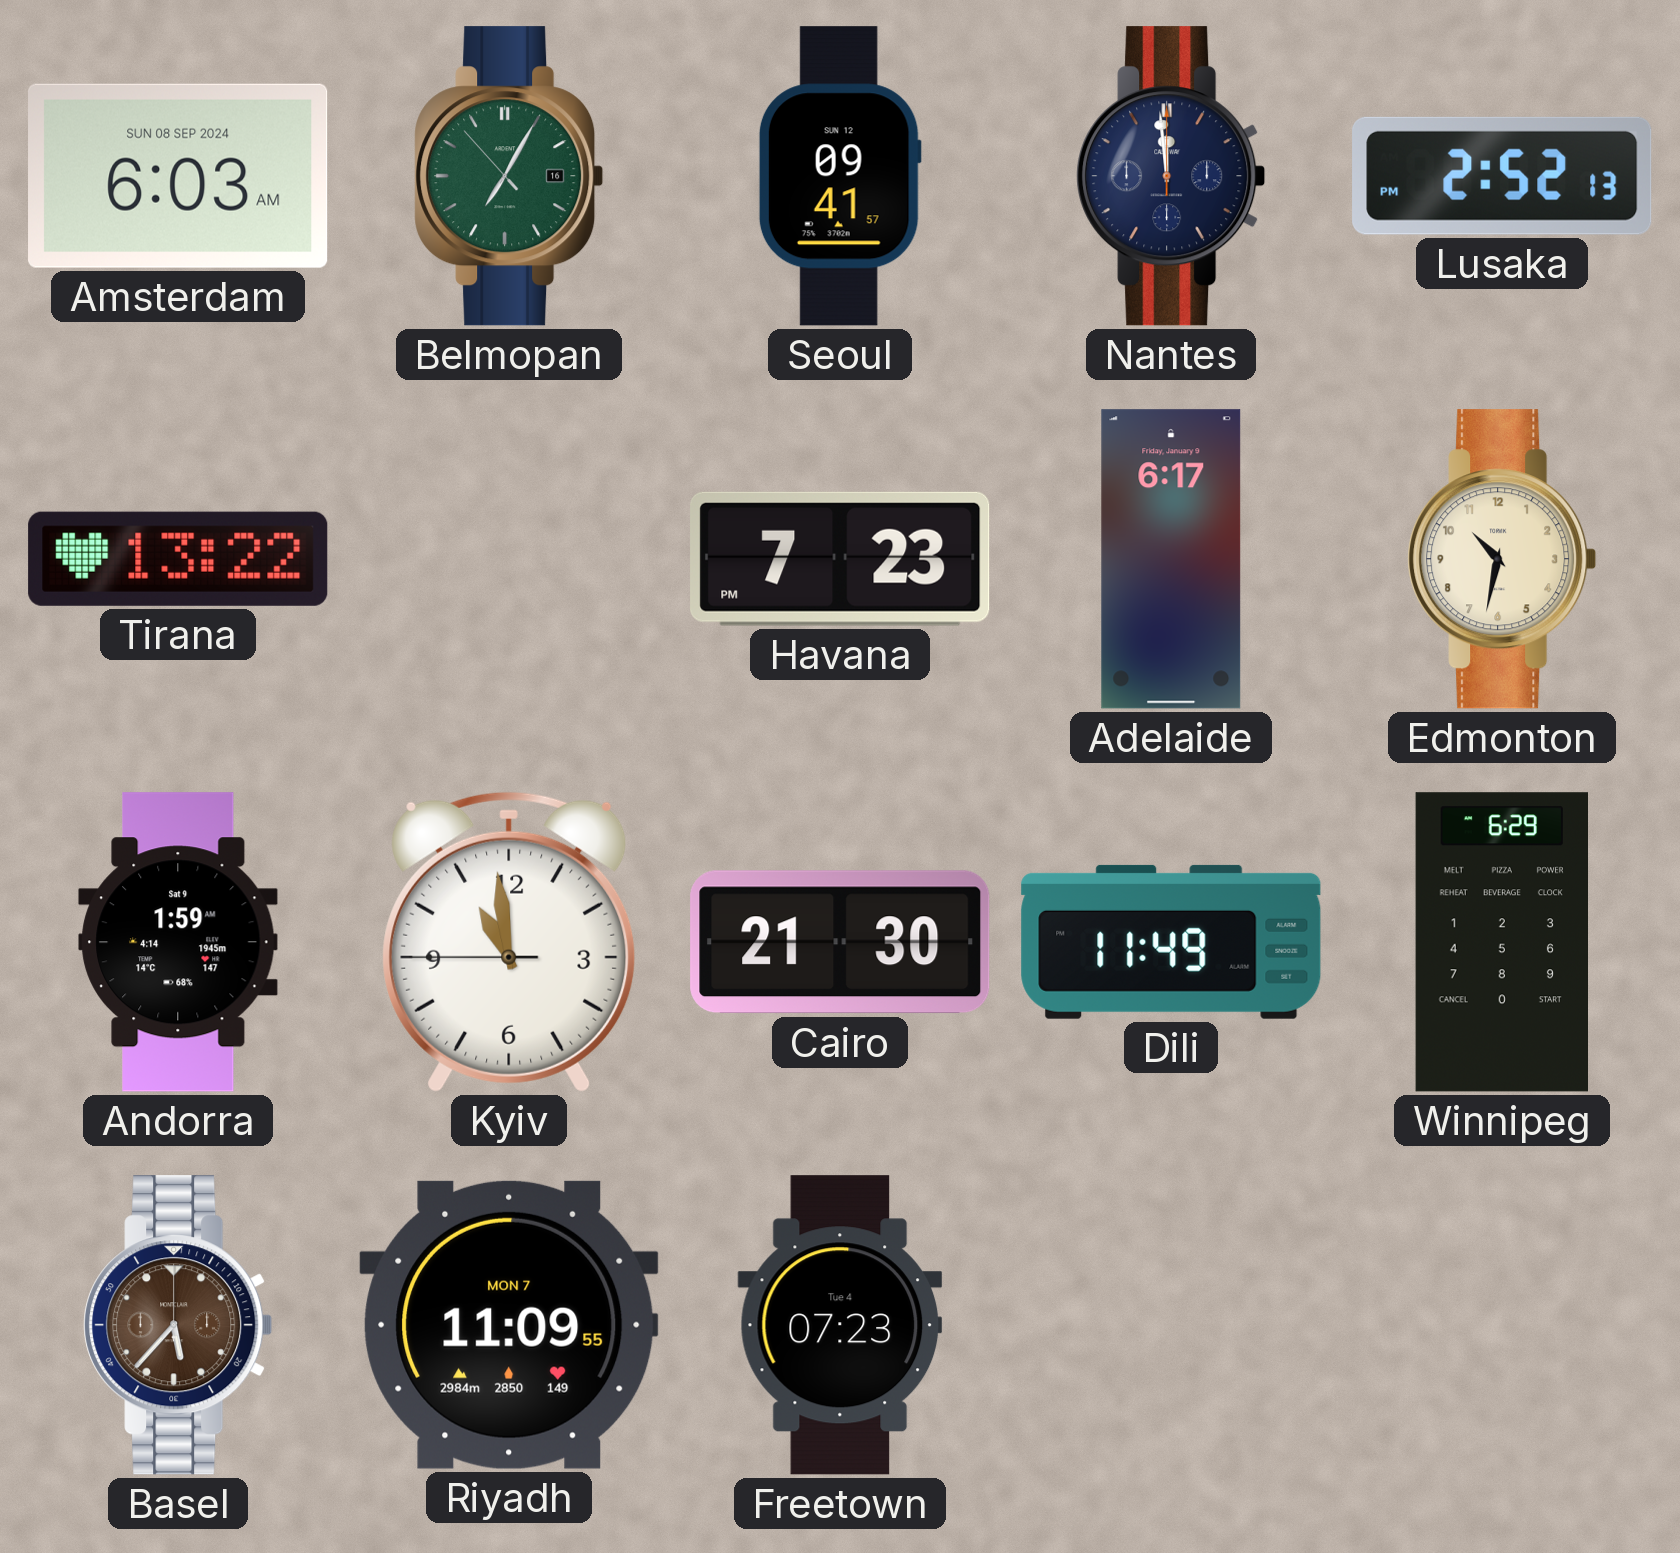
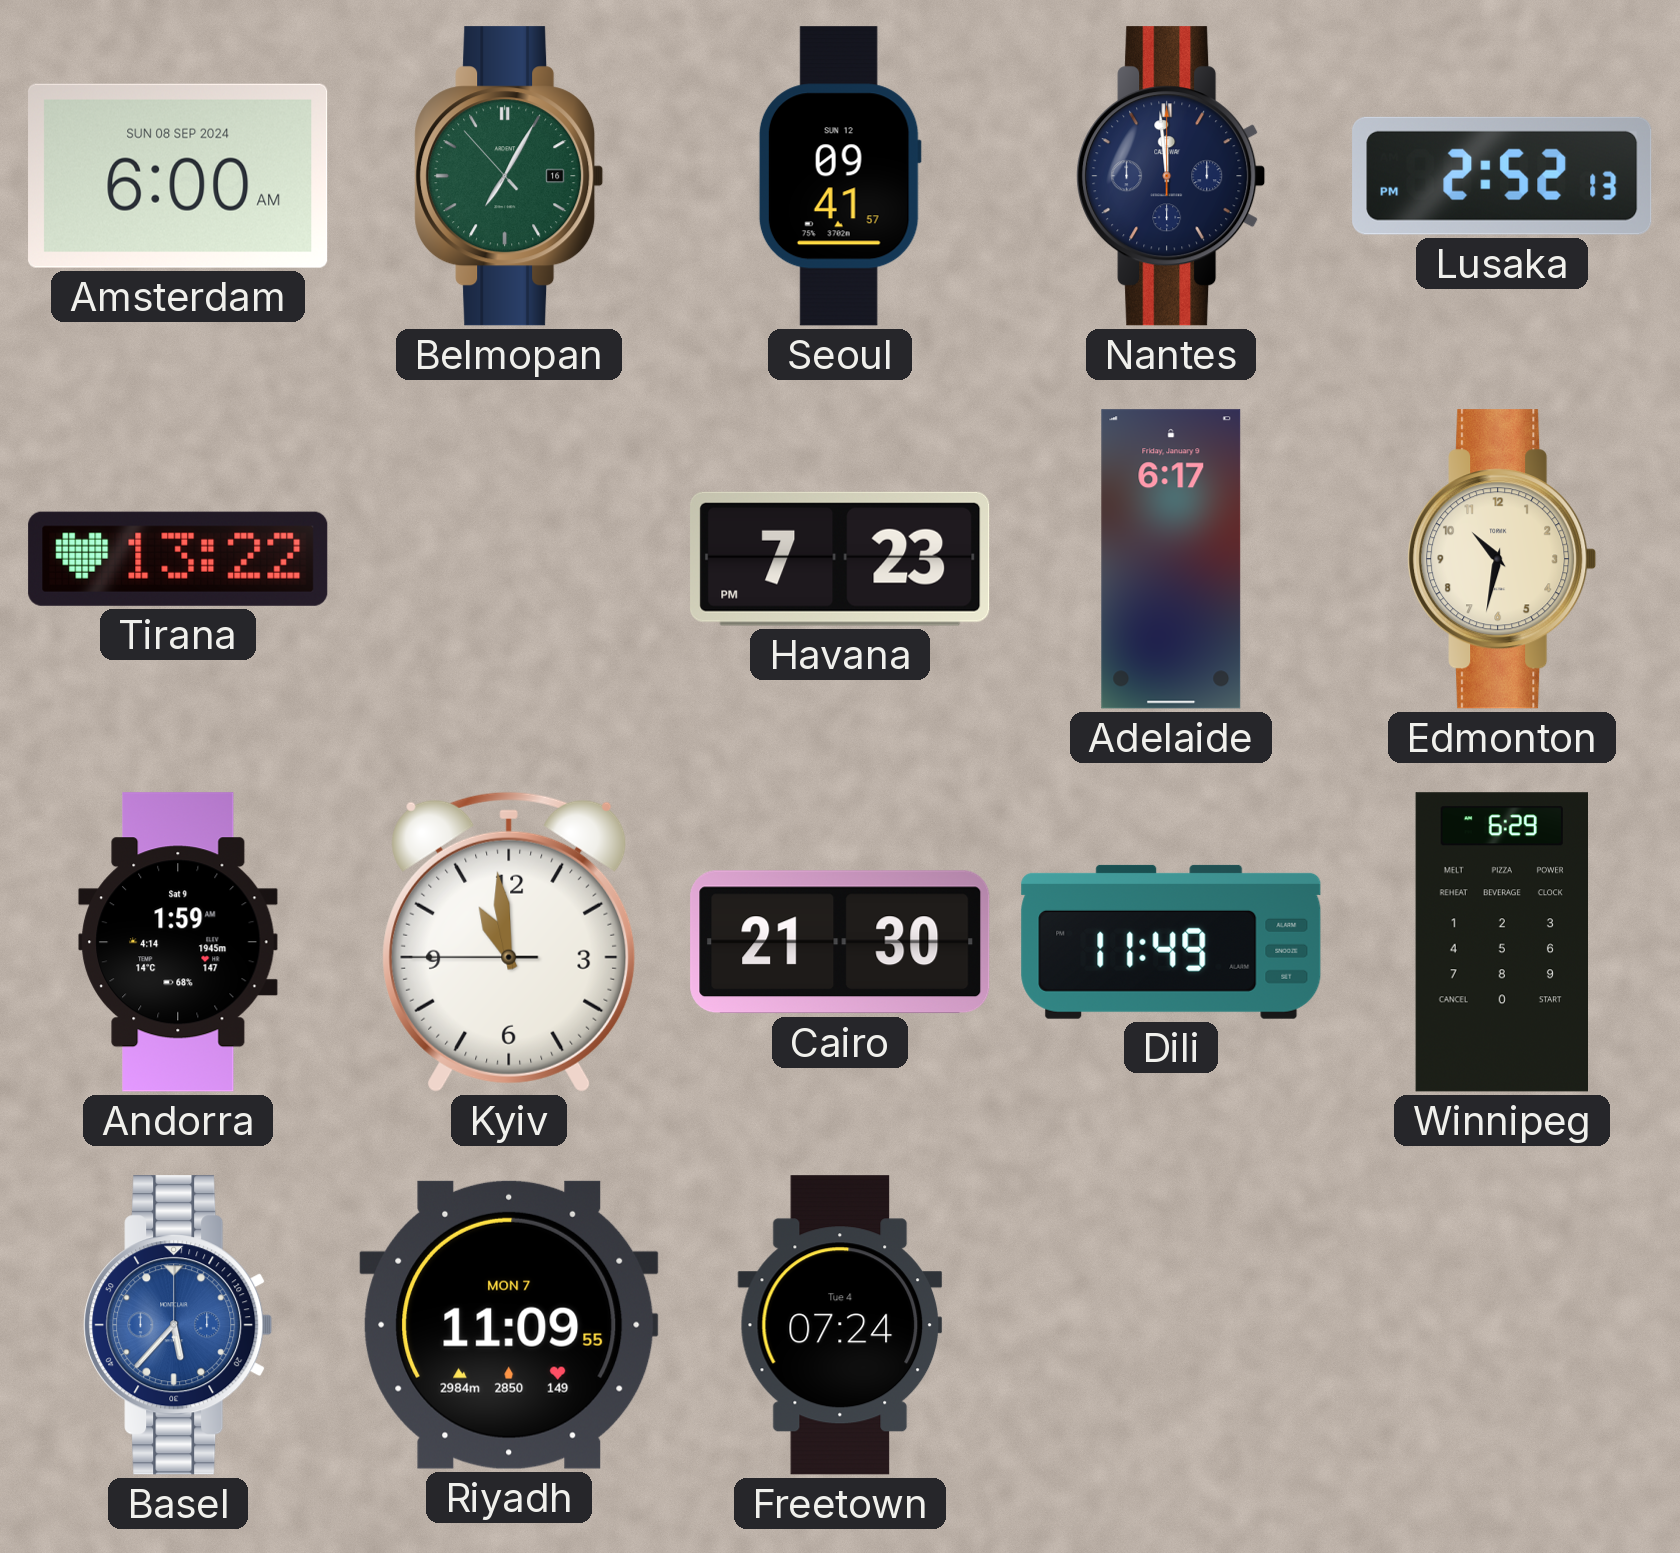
Amsterdam: 6:03 -> 6:00
Basel dial: brown -> blue
Freetown: 07:23 -> 07:24
